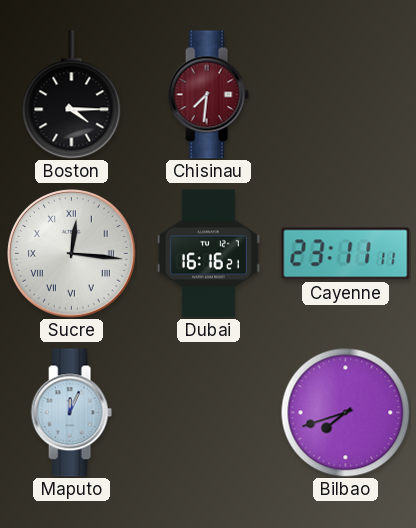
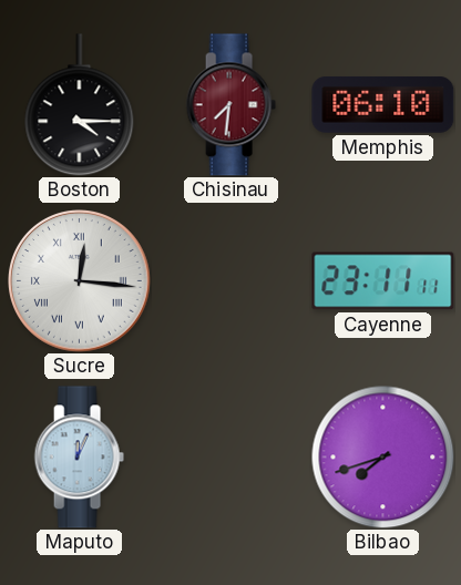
Memphis: none -> 06:10
Dubai: 16:16 -> none
